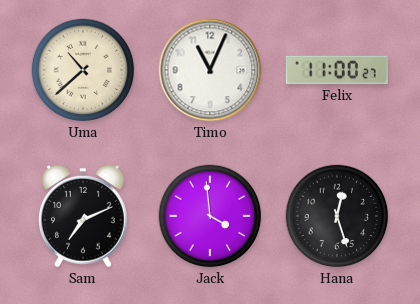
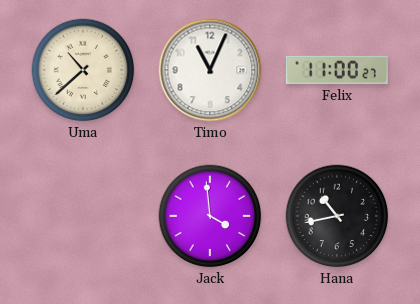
Sam: 7:11 -> none
Hana: 12:27 -> 10:43
